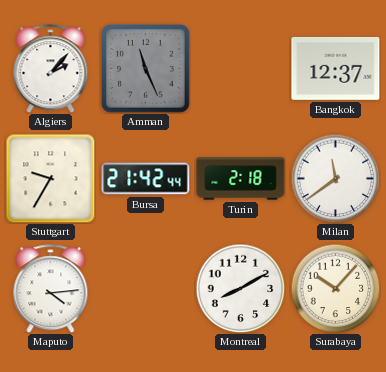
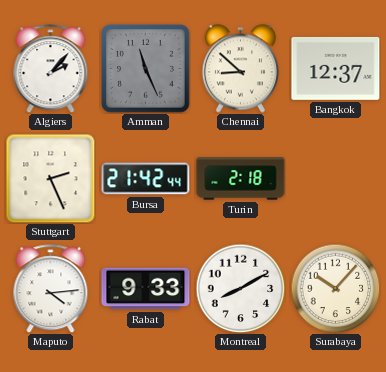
Chennai: none -> 8:52
Stuttgart: 9:35 -> 2:26
Milan: 11:39 -> none
Rabat: none -> 9:33
